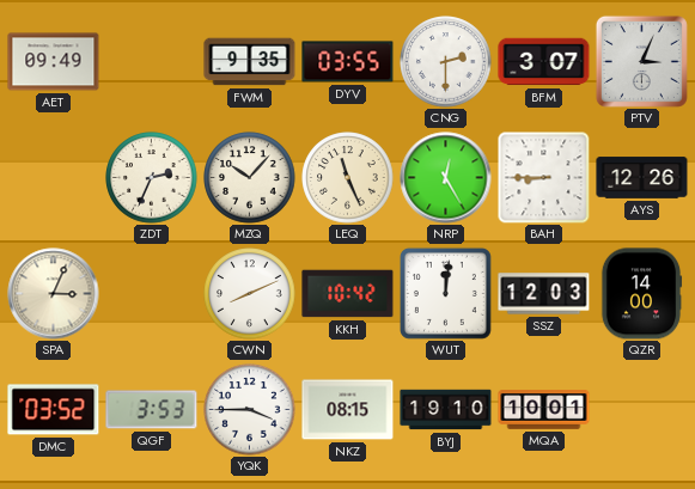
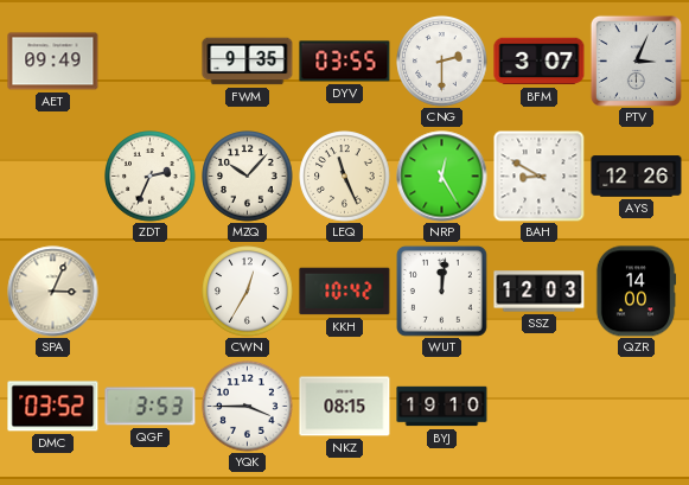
BAH: 8:45 -> 8:50
CWN: 8:11 -> 12:35
MQA: 10:01 -> none
